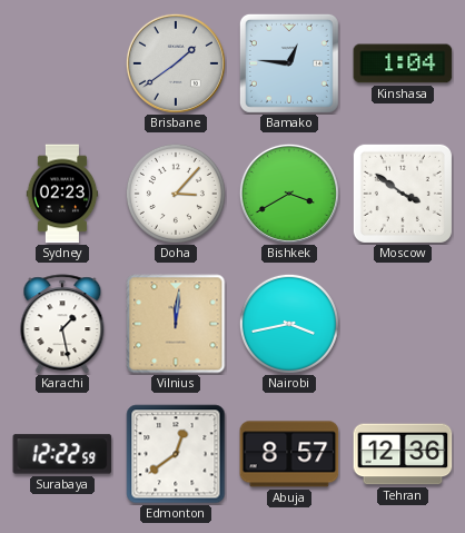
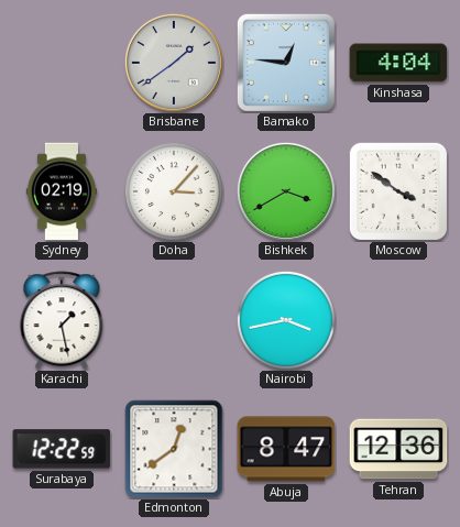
Kinshasa: 1:04 -> 4:04
Sydney: 02:23 -> 02:19
Vilnius: 12:01 -> none
Abuja: 8:57 -> 8:47
